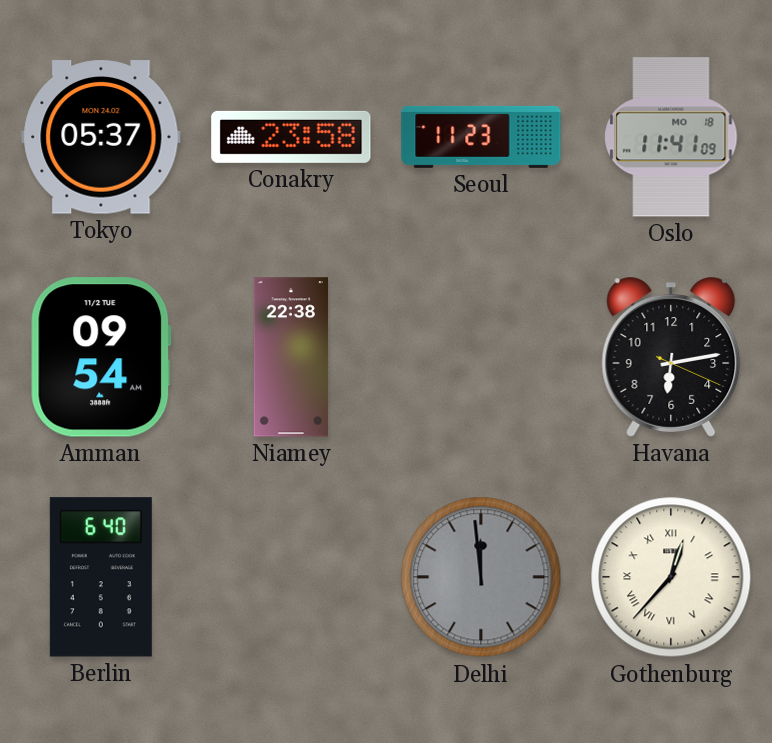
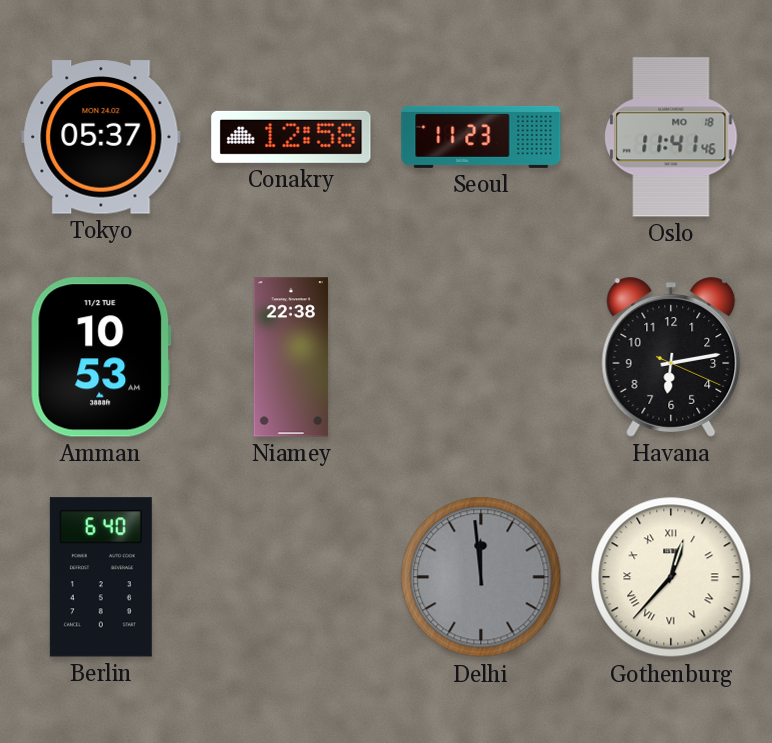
Conakry: 23:58 -> 12:58
Oslo: 11:41:09 -> 11:41:46
Amman: 09:54 -> 10:53
